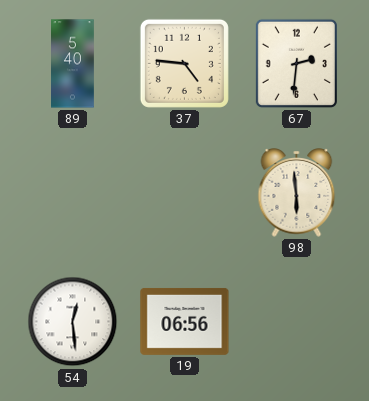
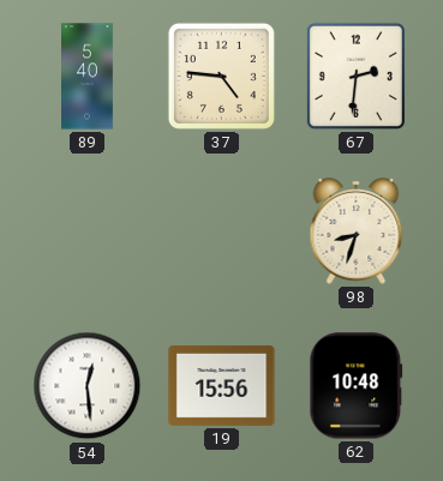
98: 5:59 -> 8:33
19: 06:56 -> 15:56
62: none -> 10:48
